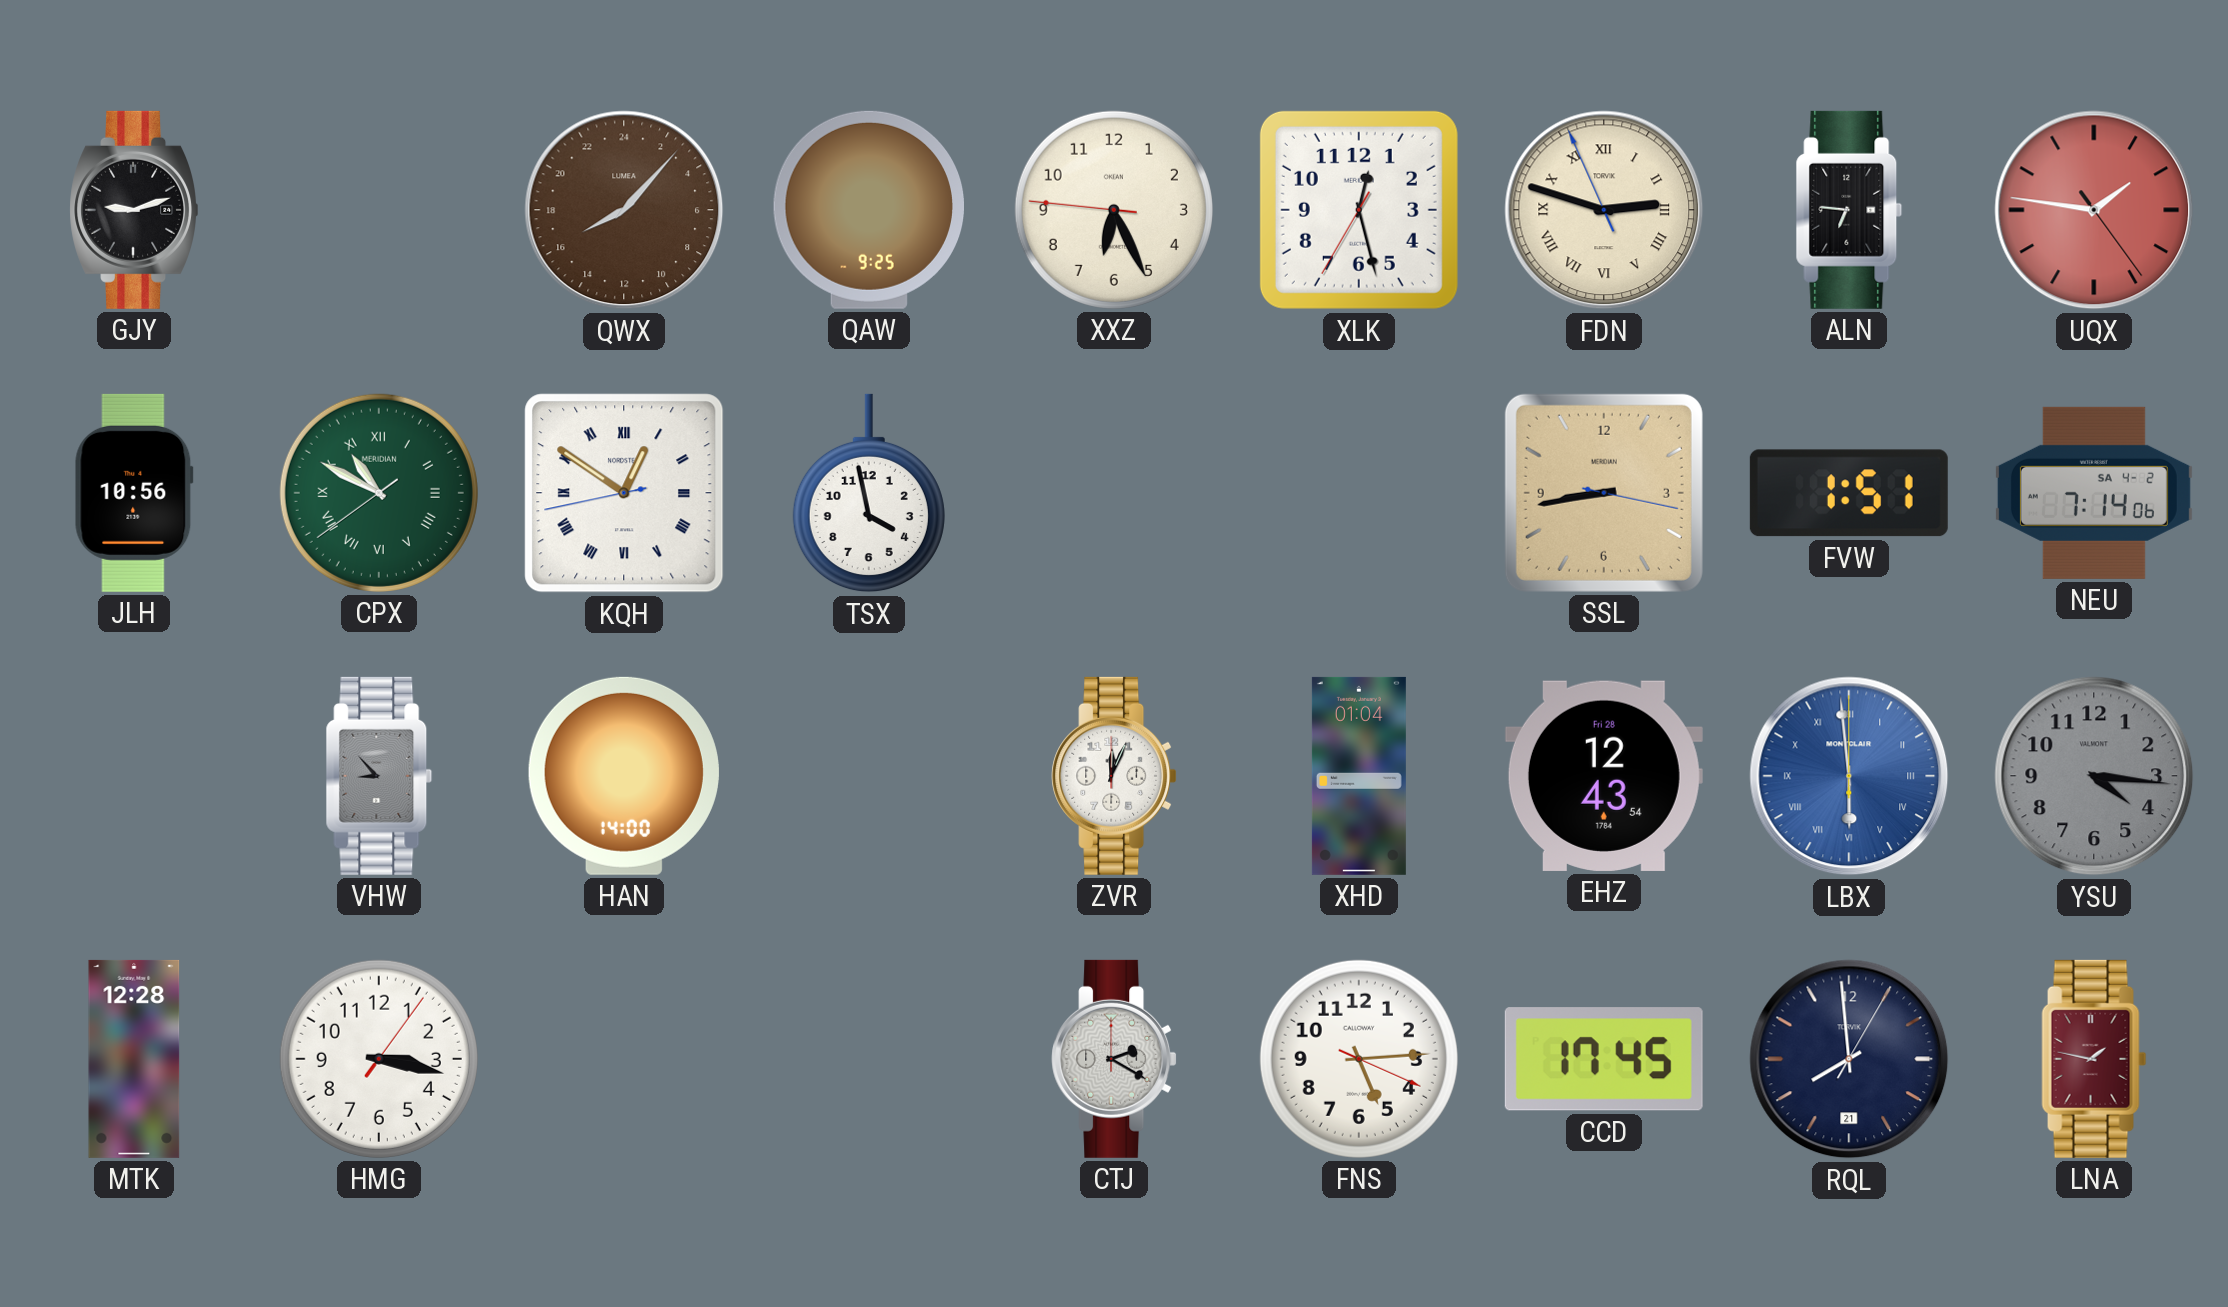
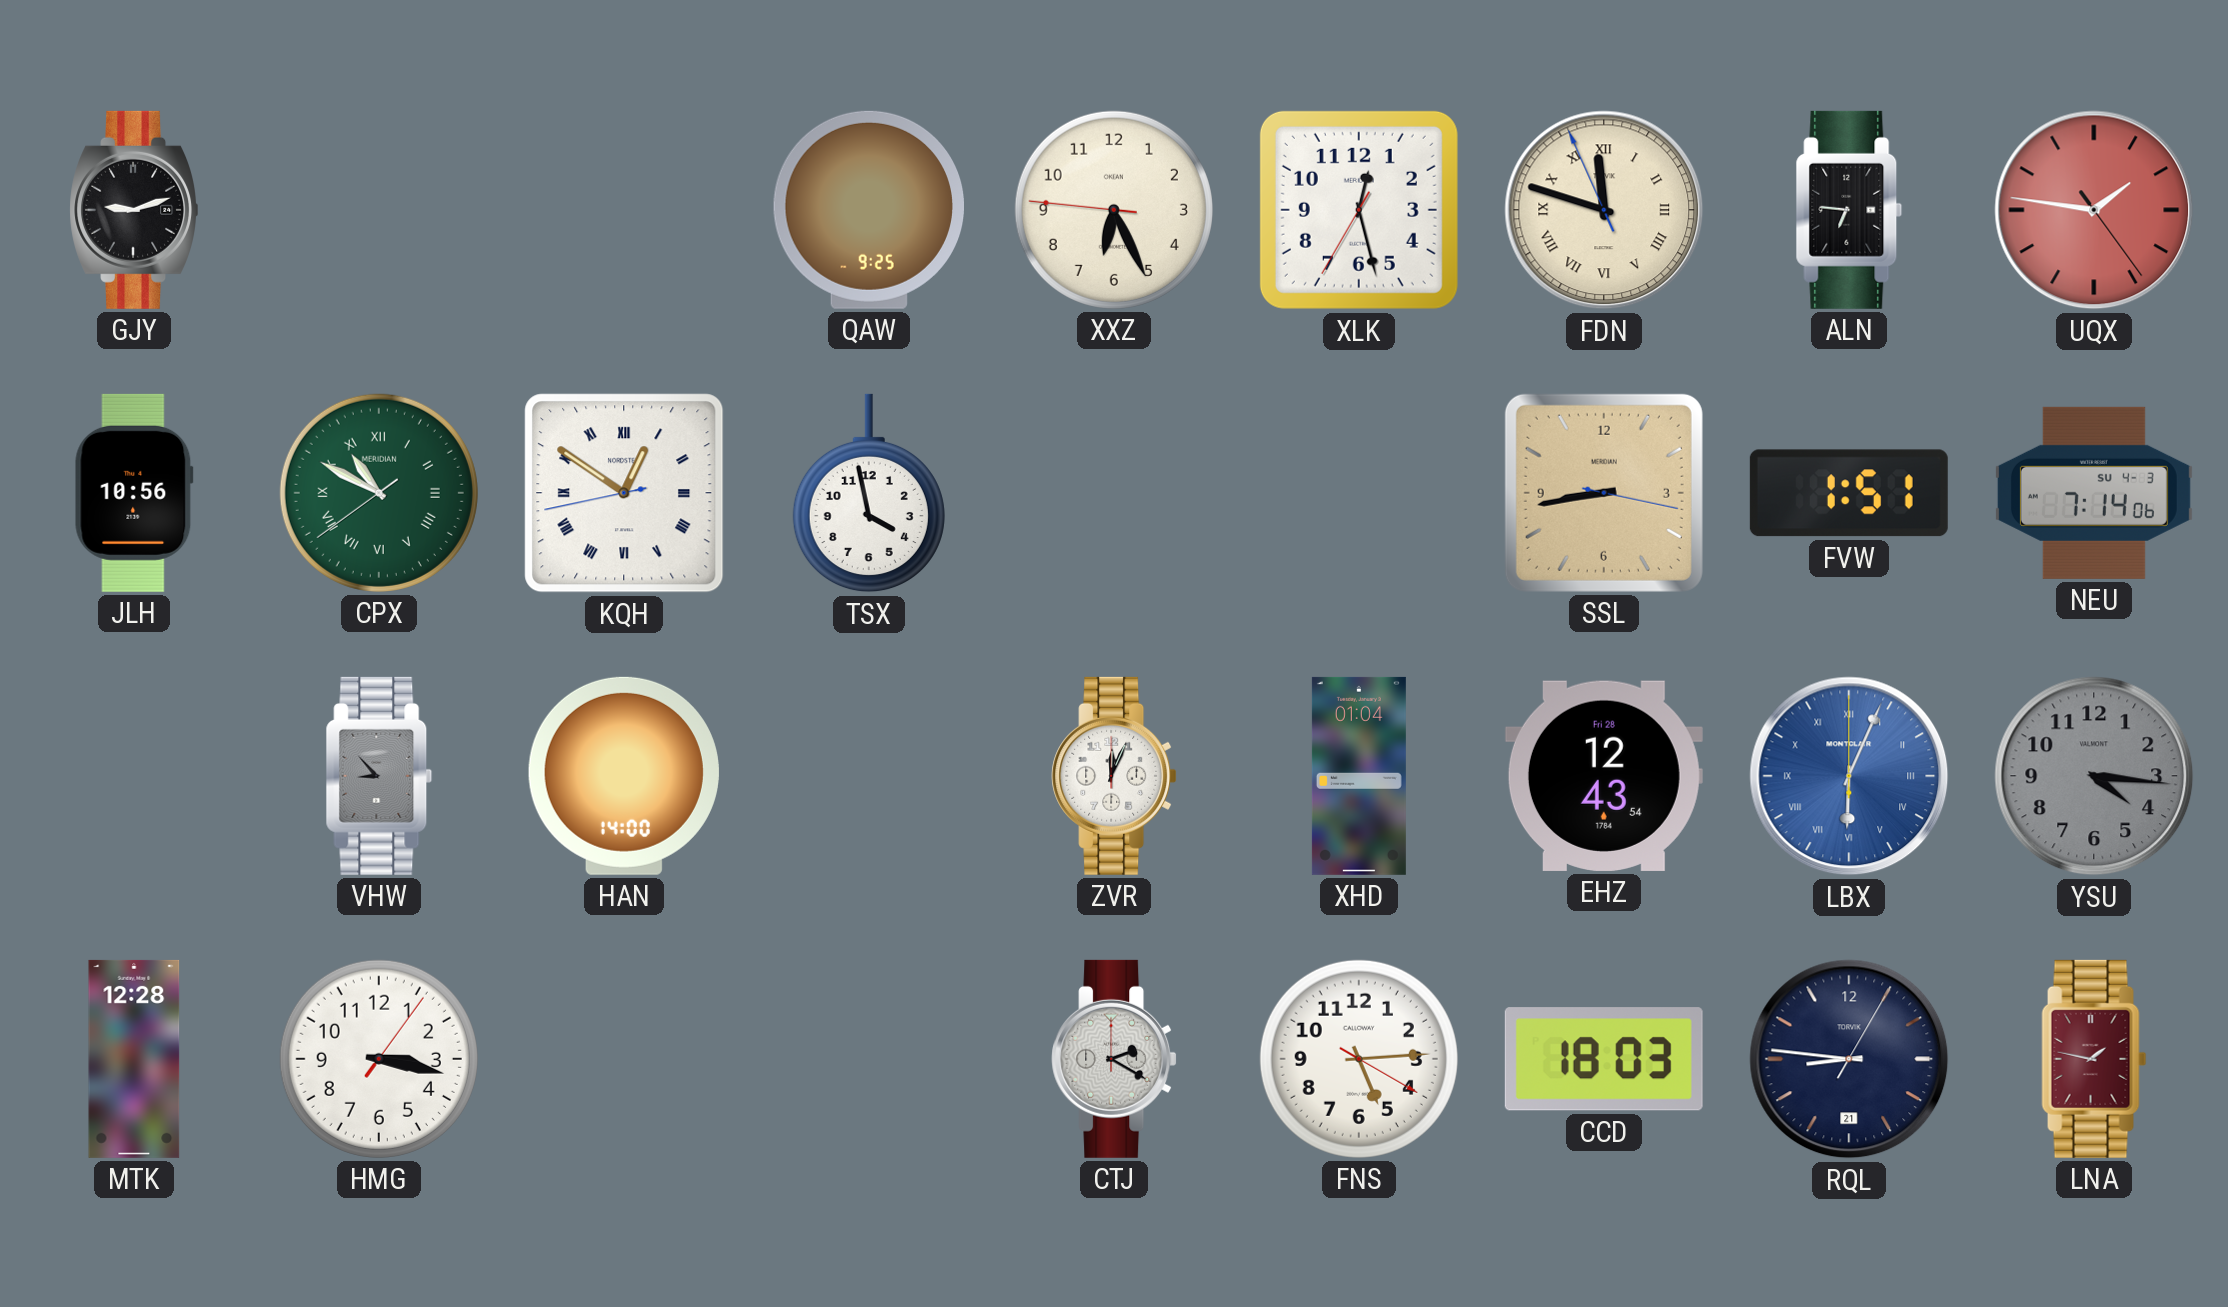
QWX: 16:07 -> none
FDN: 2:47 -> 11:47
NEU date: SA 4-2 -> SU 4-3
LBX: 5:59 -> 6:04
FNS: 5:14:19 -> 5:14:20
CCD: 17:45 -> 18:03
RQL: 7:59 -> 8:46
